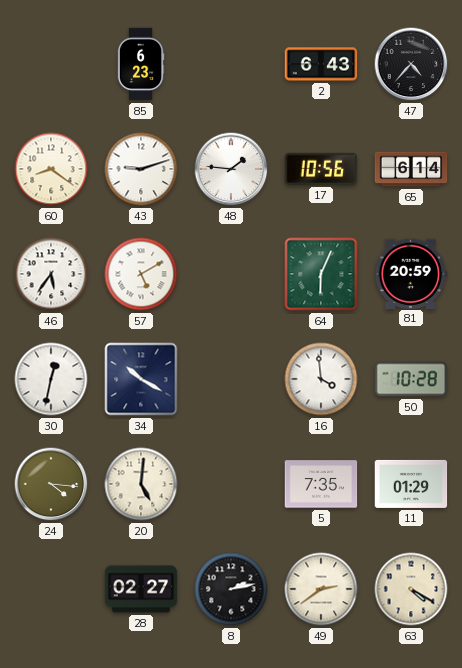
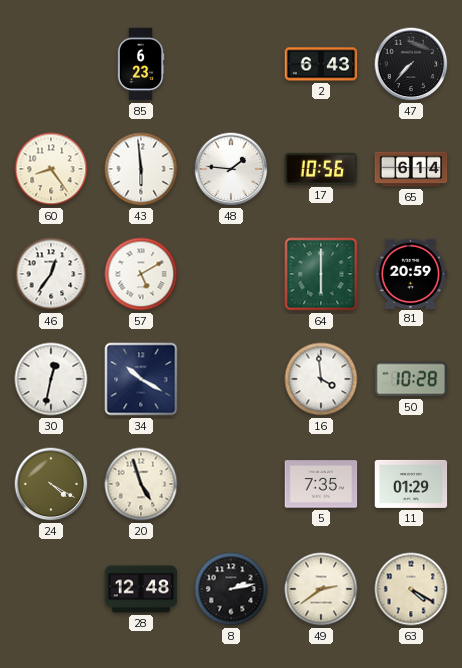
47: 4:37 -> 7:37
60: 8:21 -> 8:24
43: 9:12 -> 5:59
46: 5:36 -> 12:36
64: 6:04 -> 6:00
24: 4:16 -> 4:20
20: 5:01 -> 4:57
28: 02:27 -> 12:48
